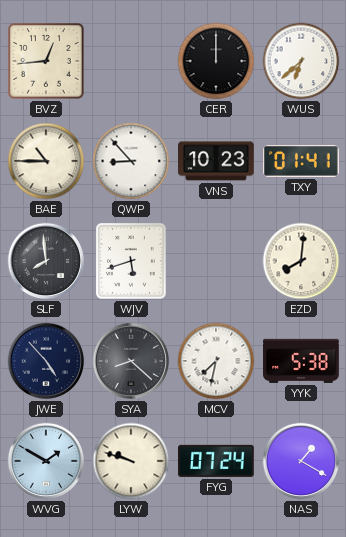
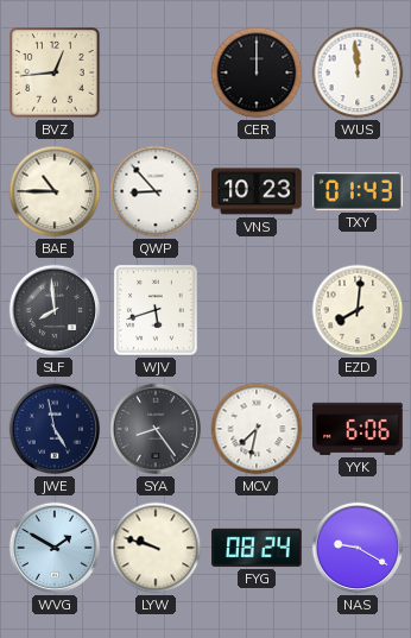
WUS: 6:38 -> 11:59
TXY: 01:41 -> 01:43
JWE: 4:53 -> 4:58
SYA: 8:22 -> 8:24
YYK: 5:38 -> 6:06
FYG: 07:24 -> 08:24
NAS: 1:20 -> 9:20
